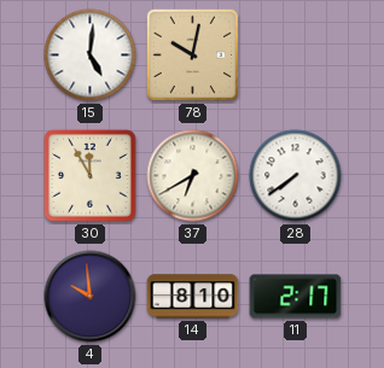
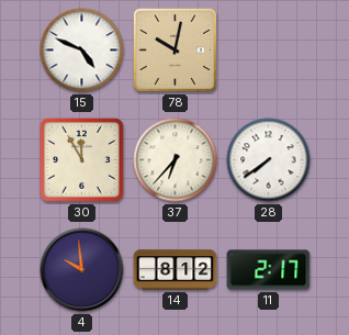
15: 5:01 -> 4:49
37: 6:40 -> 6:37
14: 8:10 -> 8:12
